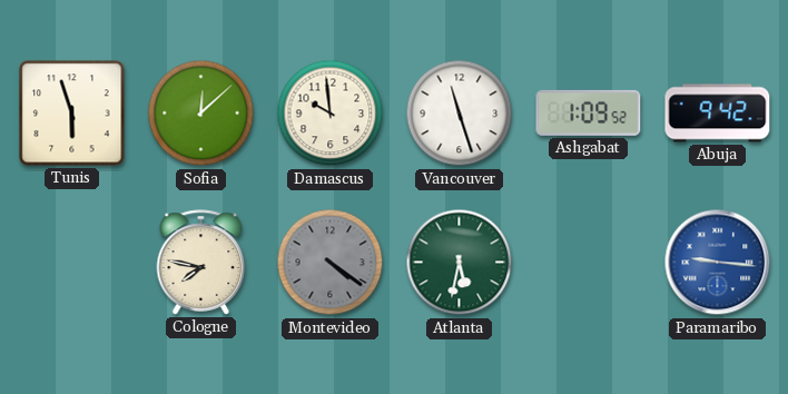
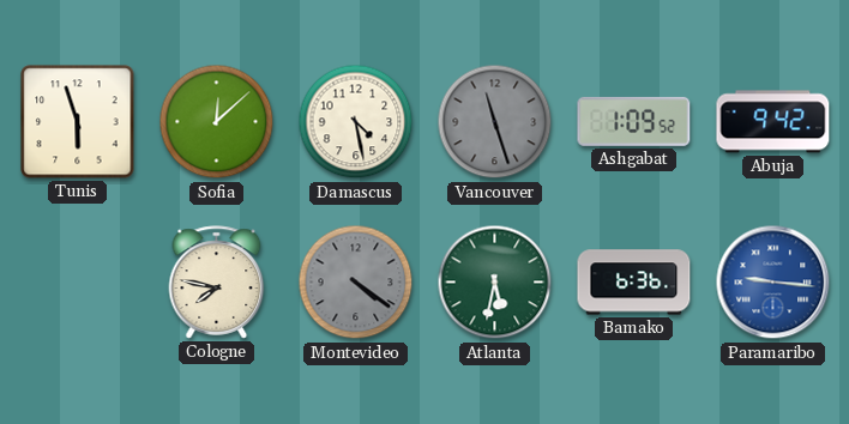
Damascus: 9:59 -> 4:28
Vancouver dial: white -> grey
Bamako: none -> 6:36
